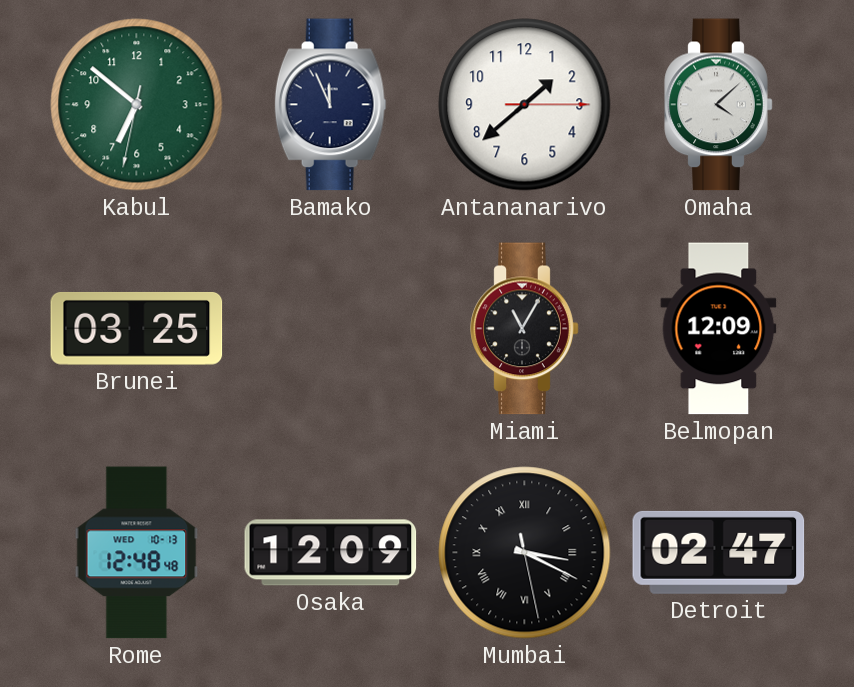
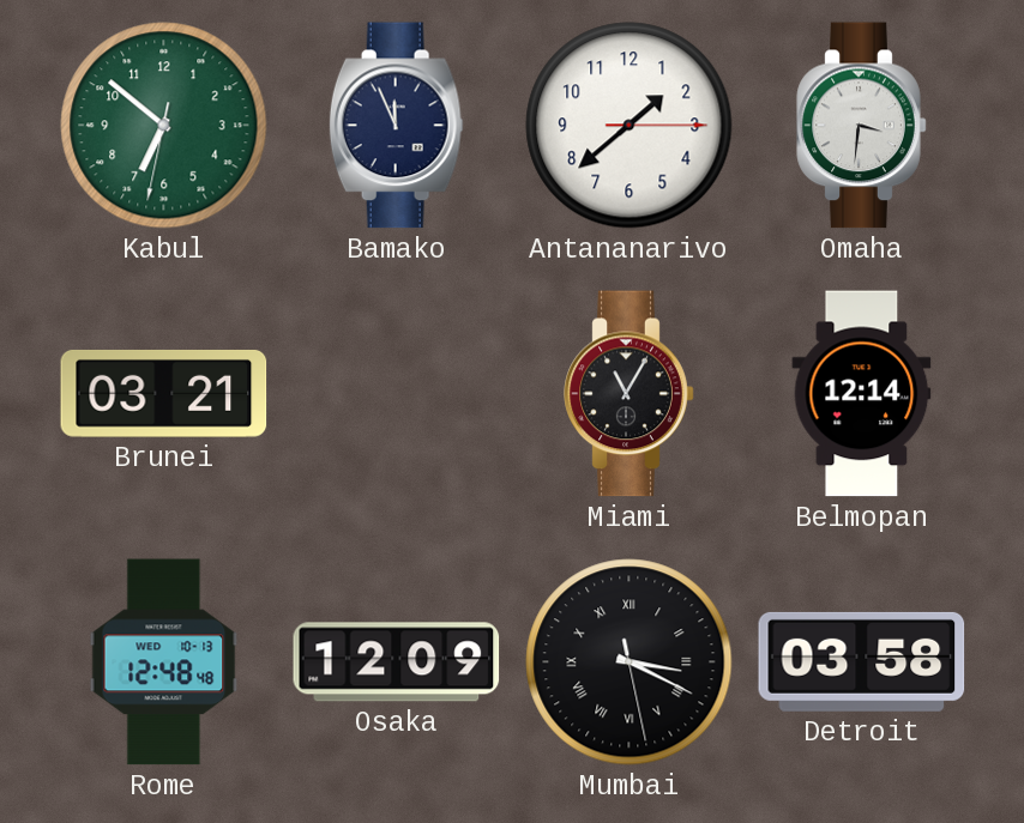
Omaha: 4:08 -> 3:31
Brunei: 03:25 -> 03:21
Belmopan: 12:09 -> 12:14
Detroit: 02:47 -> 03:58
